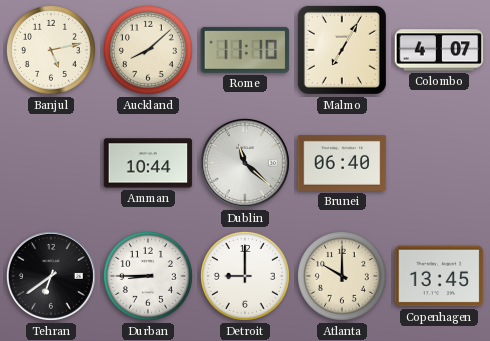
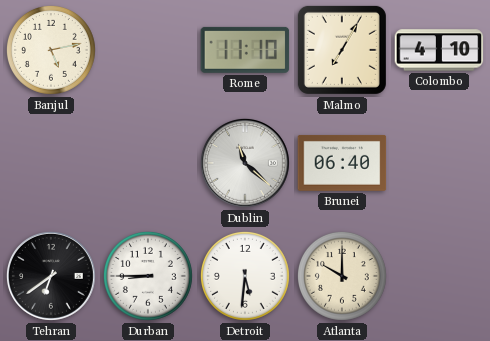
Auckland: 8:08 -> none
Colombo: 4:07 -> 4:10
Amman: 10:44 -> none
Detroit: 9:00 -> 5:31
Copenhagen: 13:45 -> none
